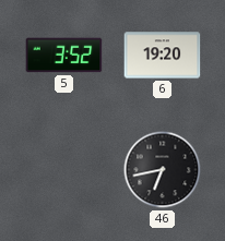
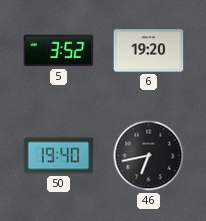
50: none -> 19:40
